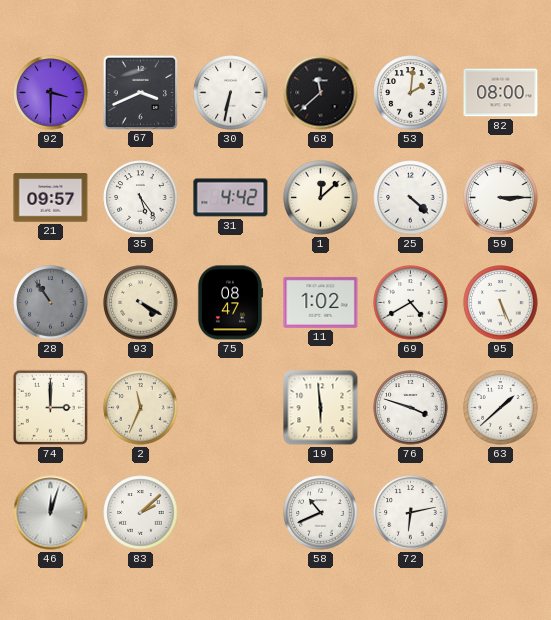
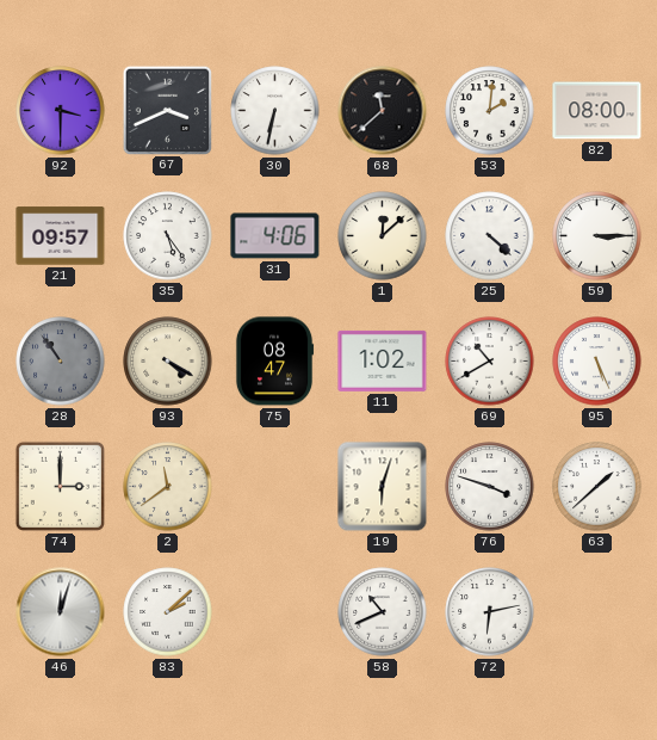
31: 4:42 -> 4:06
69: 4:40 -> 10:40
2: 11:34 -> 11:39
19: 5:59 -> 6:03
